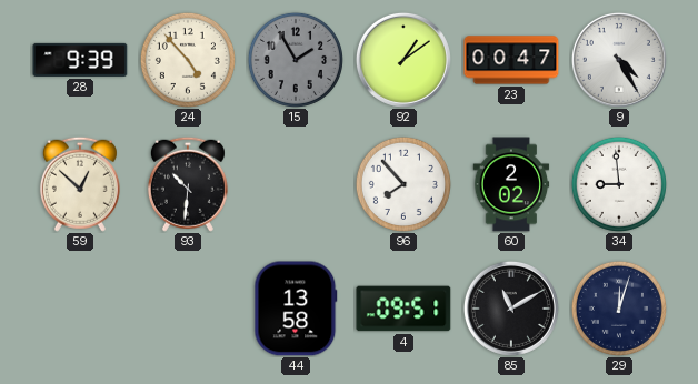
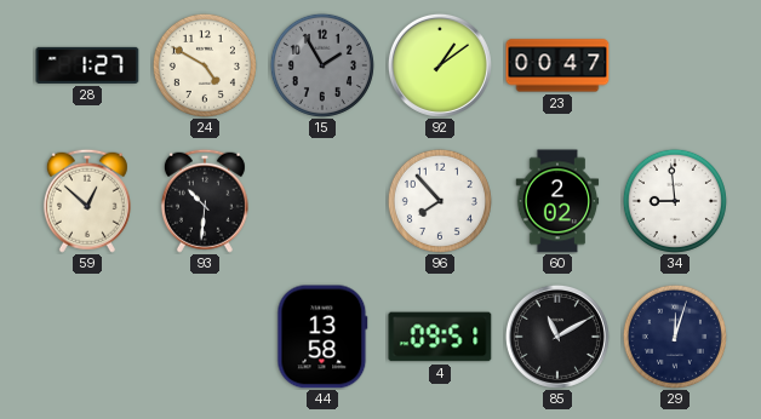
28: 9:39 -> 1:27
24: 4:53 -> 4:50
9: 4:25 -> none
